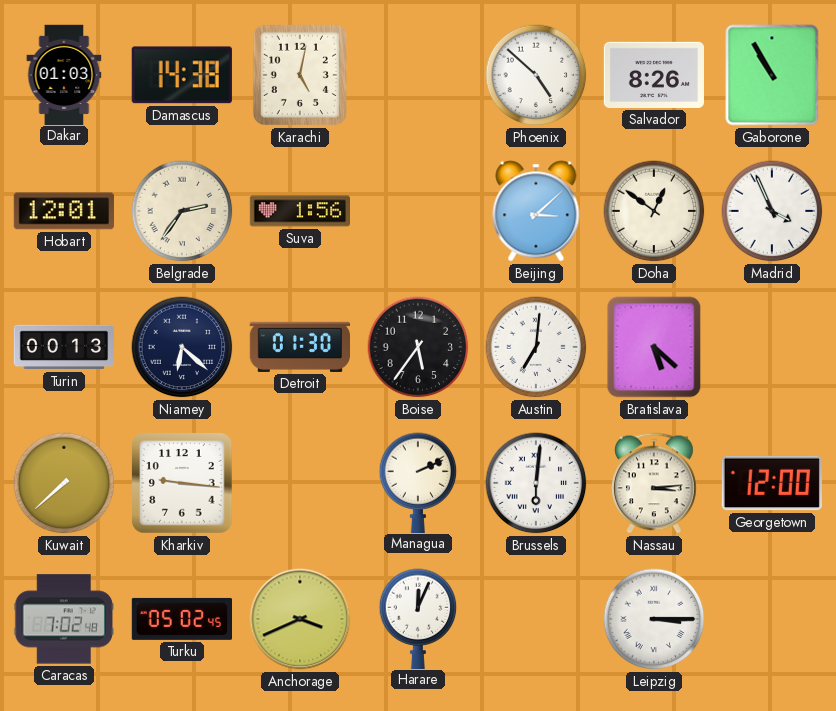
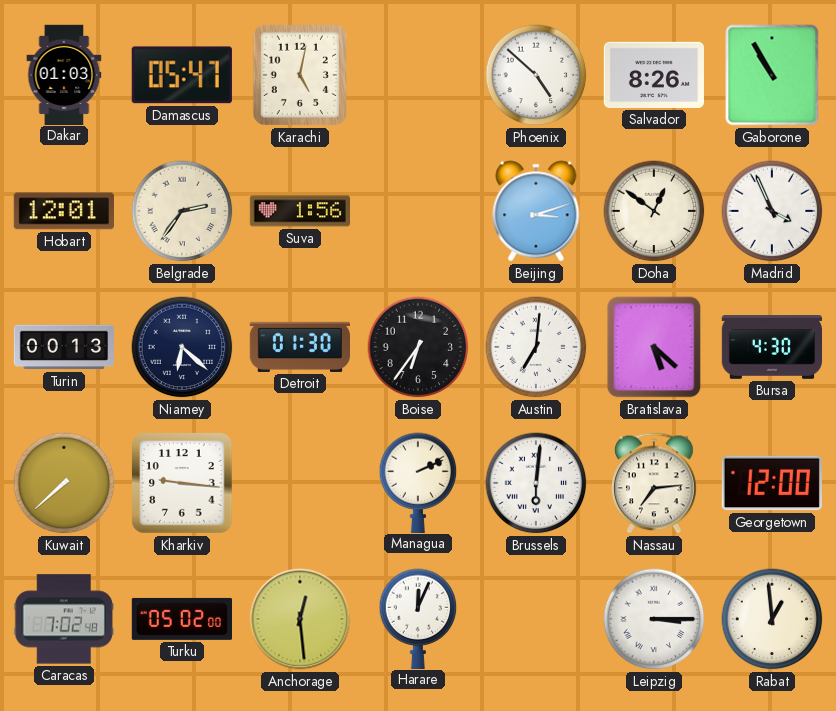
Damascus: 14:38 -> 05:47
Beijing: 3:08 -> 3:12
Boise: 5:36 -> 6:36
Bursa: none -> 4:30
Nassau: 3:14 -> 7:14
Turku: 05:02:45 -> 05:02:00
Anchorage: 3:41 -> 12:29
Rabat: none -> 12:59
